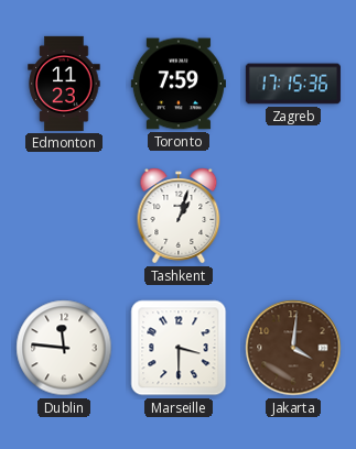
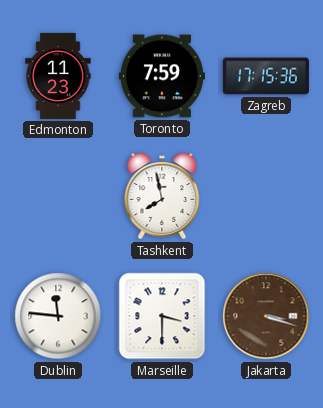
Tashkent: 1:03 -> 7:58
Jakarta: 4:01 -> 3:18
